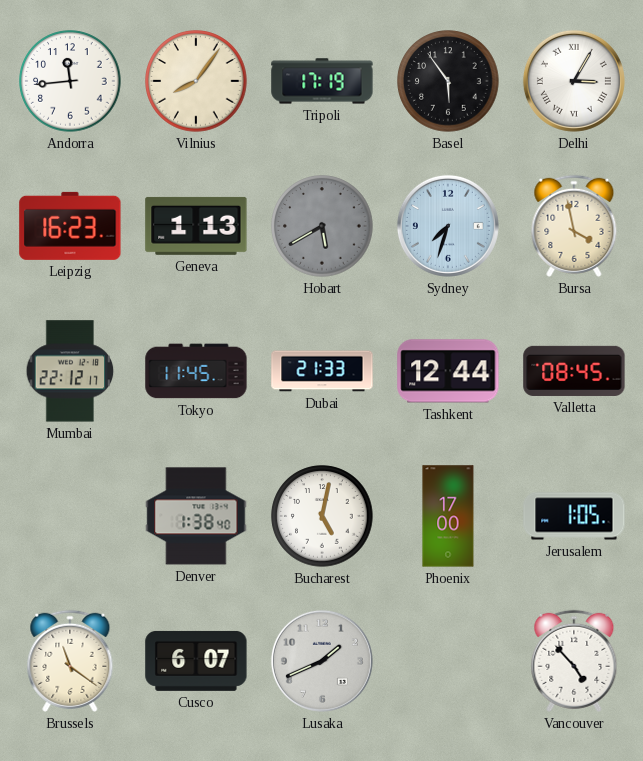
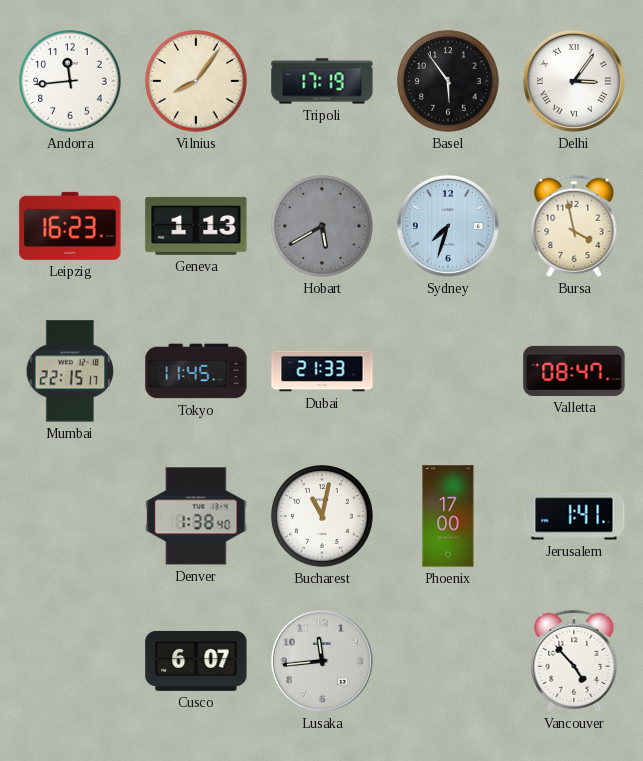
Delhi: 3:05 -> 3:06
Mumbai: 22:12 -> 22:15
Tashkent: 12:44 -> none
Valletta: 08:45 -> 08:47
Bucharest: 5:02 -> 11:02
Jerusalem: 1:05 -> 1:41
Brussels: 11:21 -> none
Lusaka: 1:41 -> 11:44
